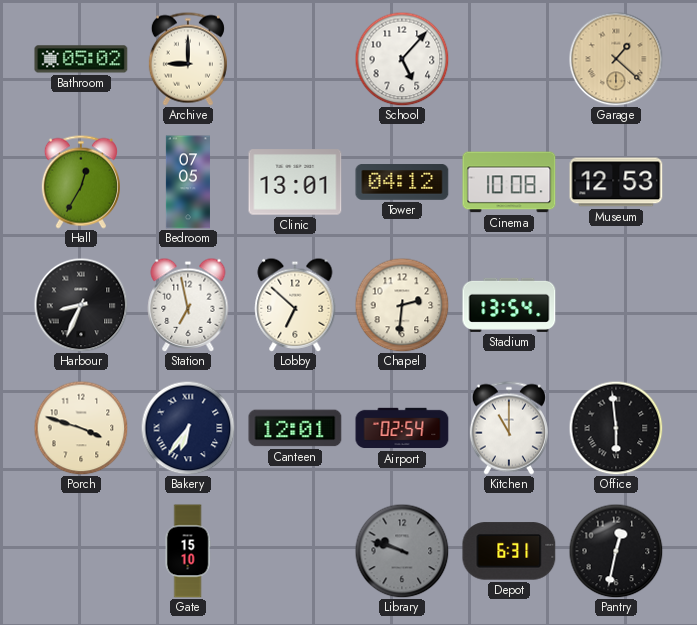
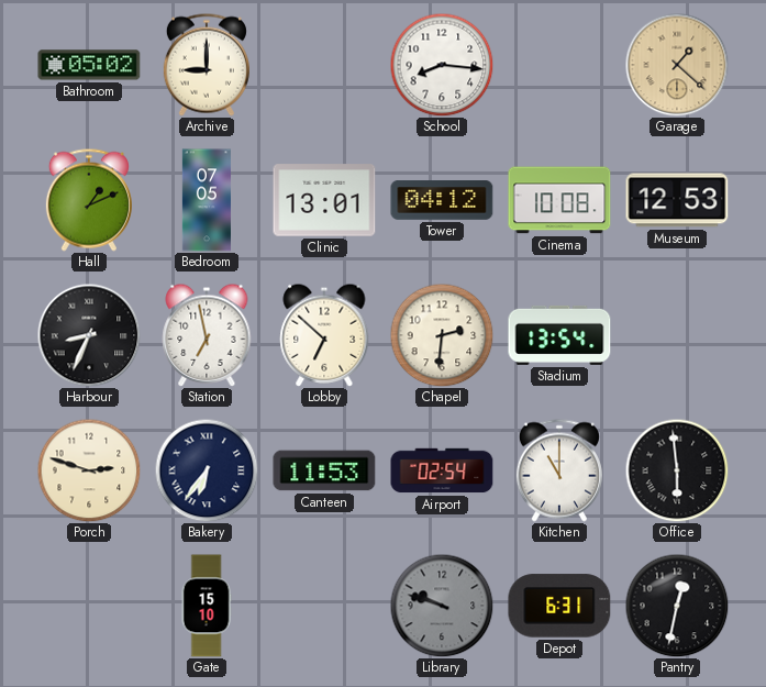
School: 5:07 -> 8:16
Hall: 12:35 -> 1:11
Porch: 3:48 -> 2:48
Canteen: 12:01 -> 11:53
